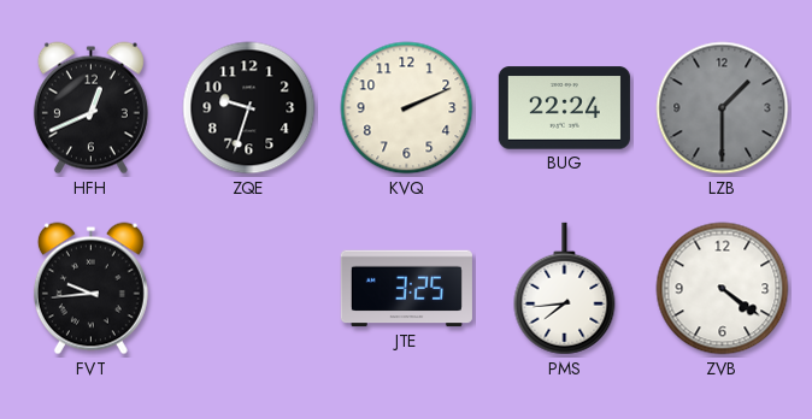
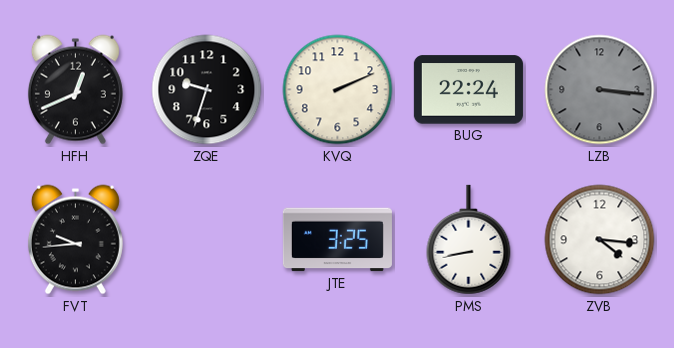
LZB: 1:30 -> 3:16
PMS: 7:44 -> 8:43
ZVB: 4:21 -> 4:16
